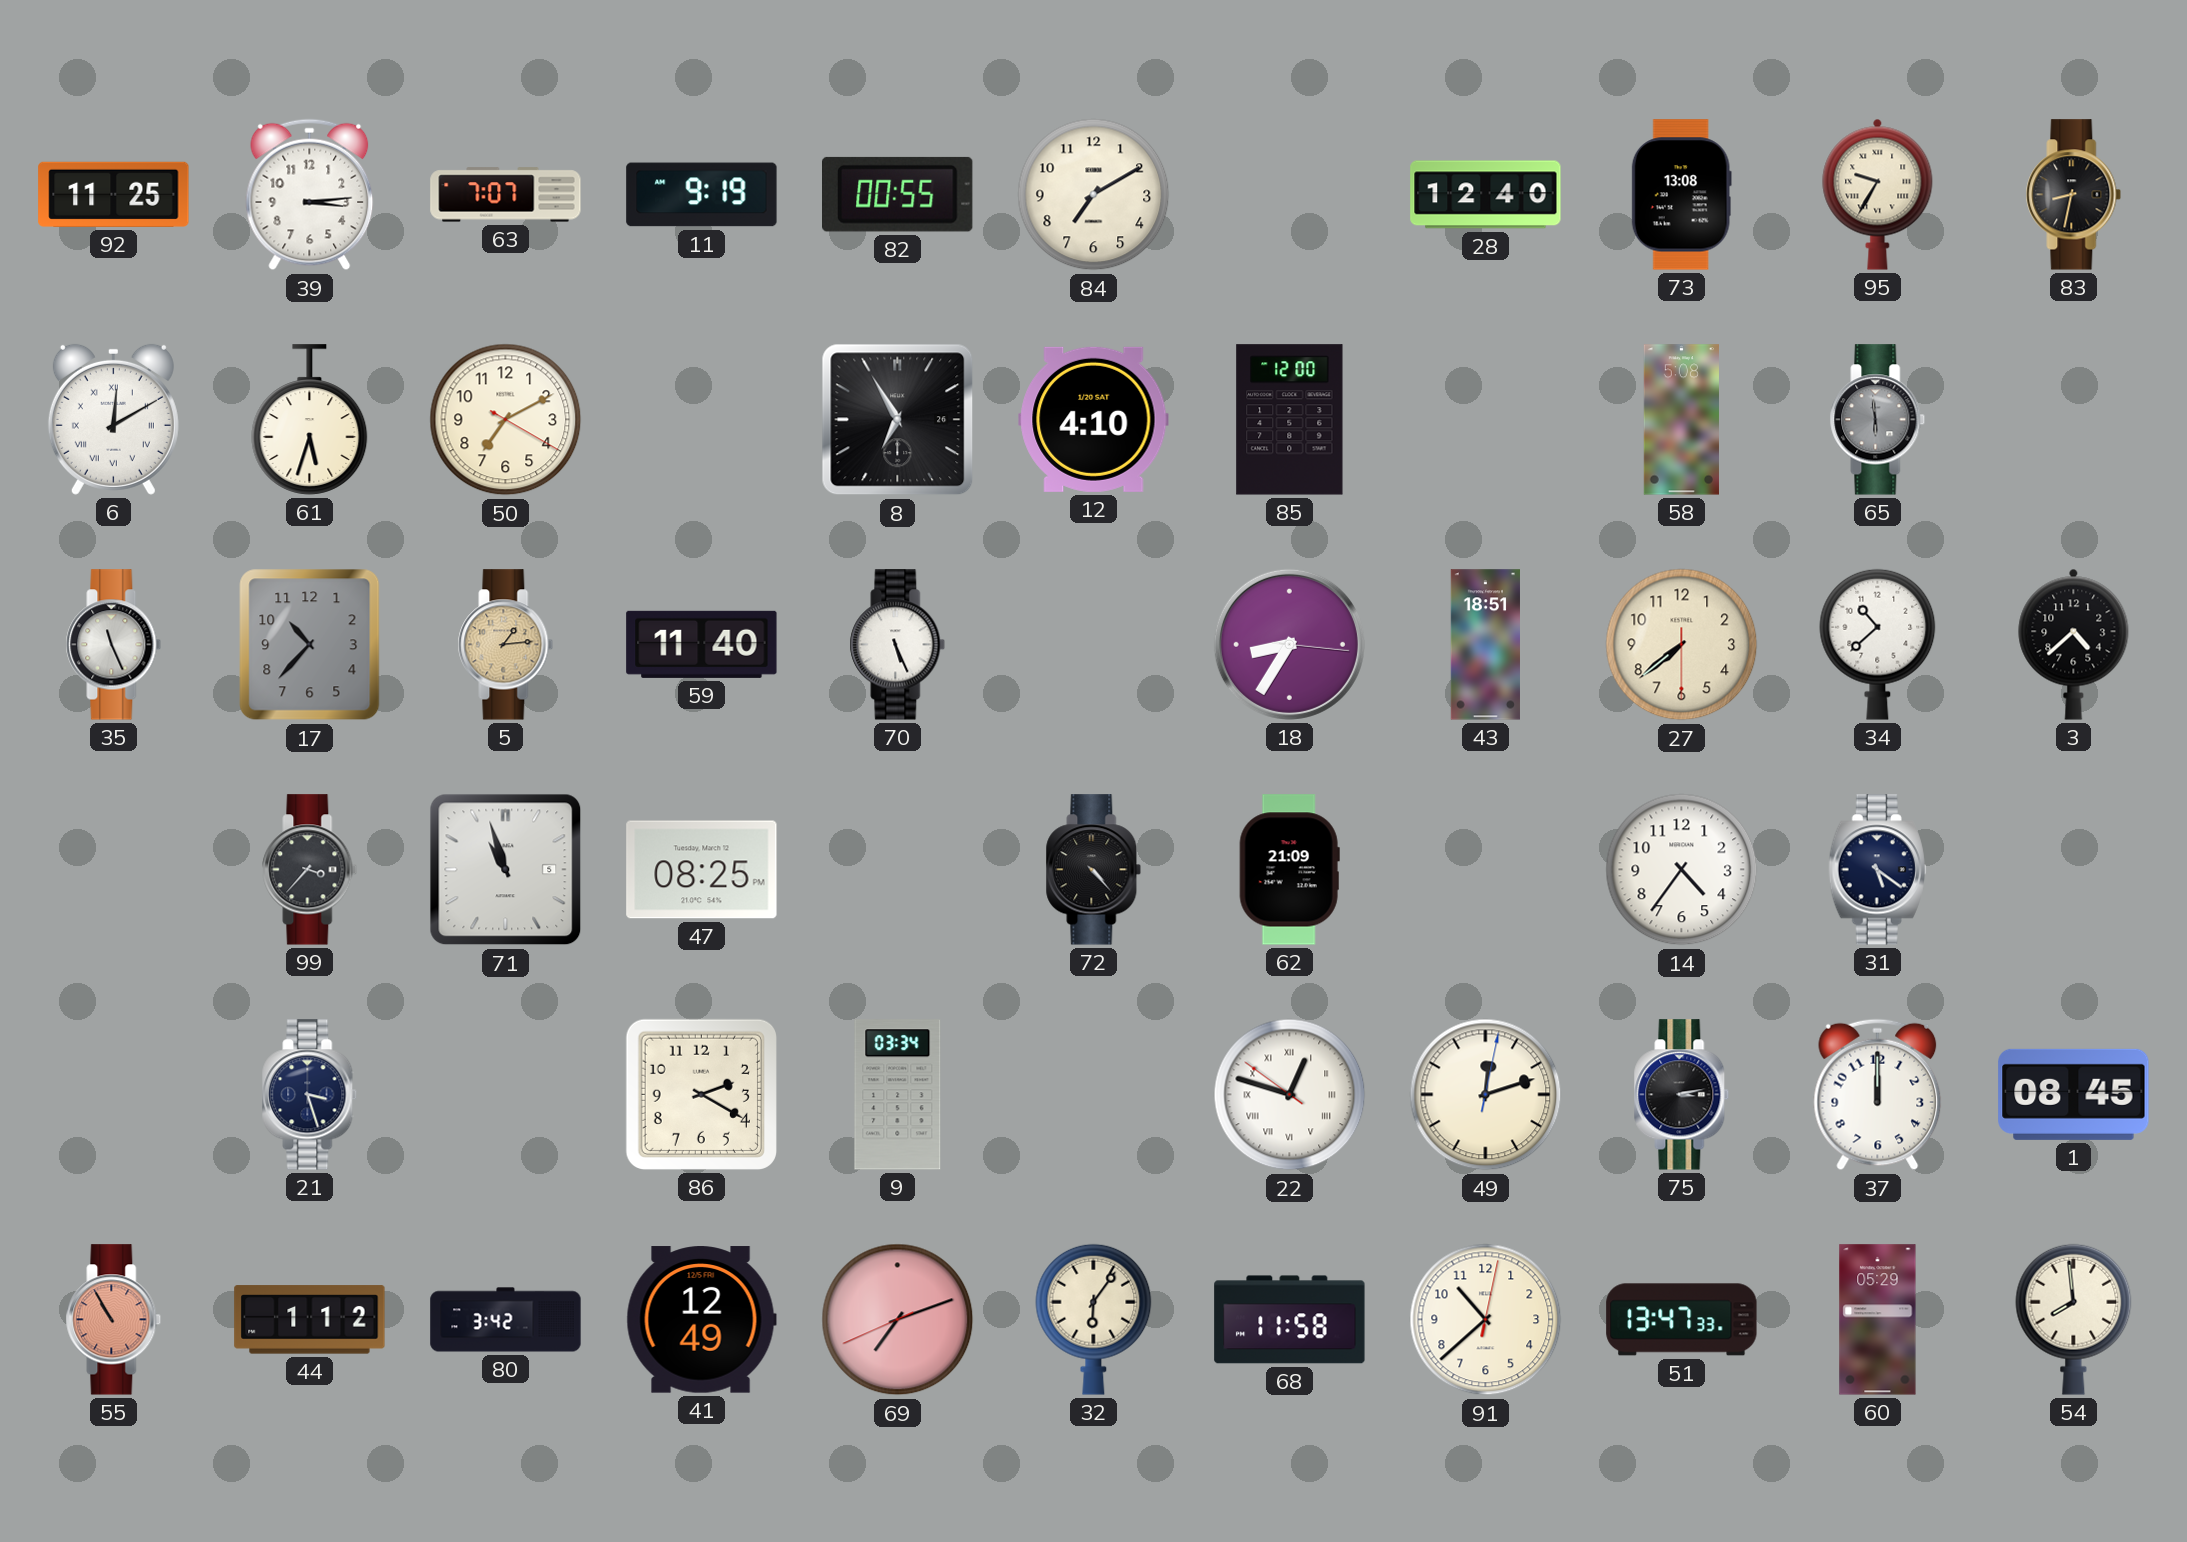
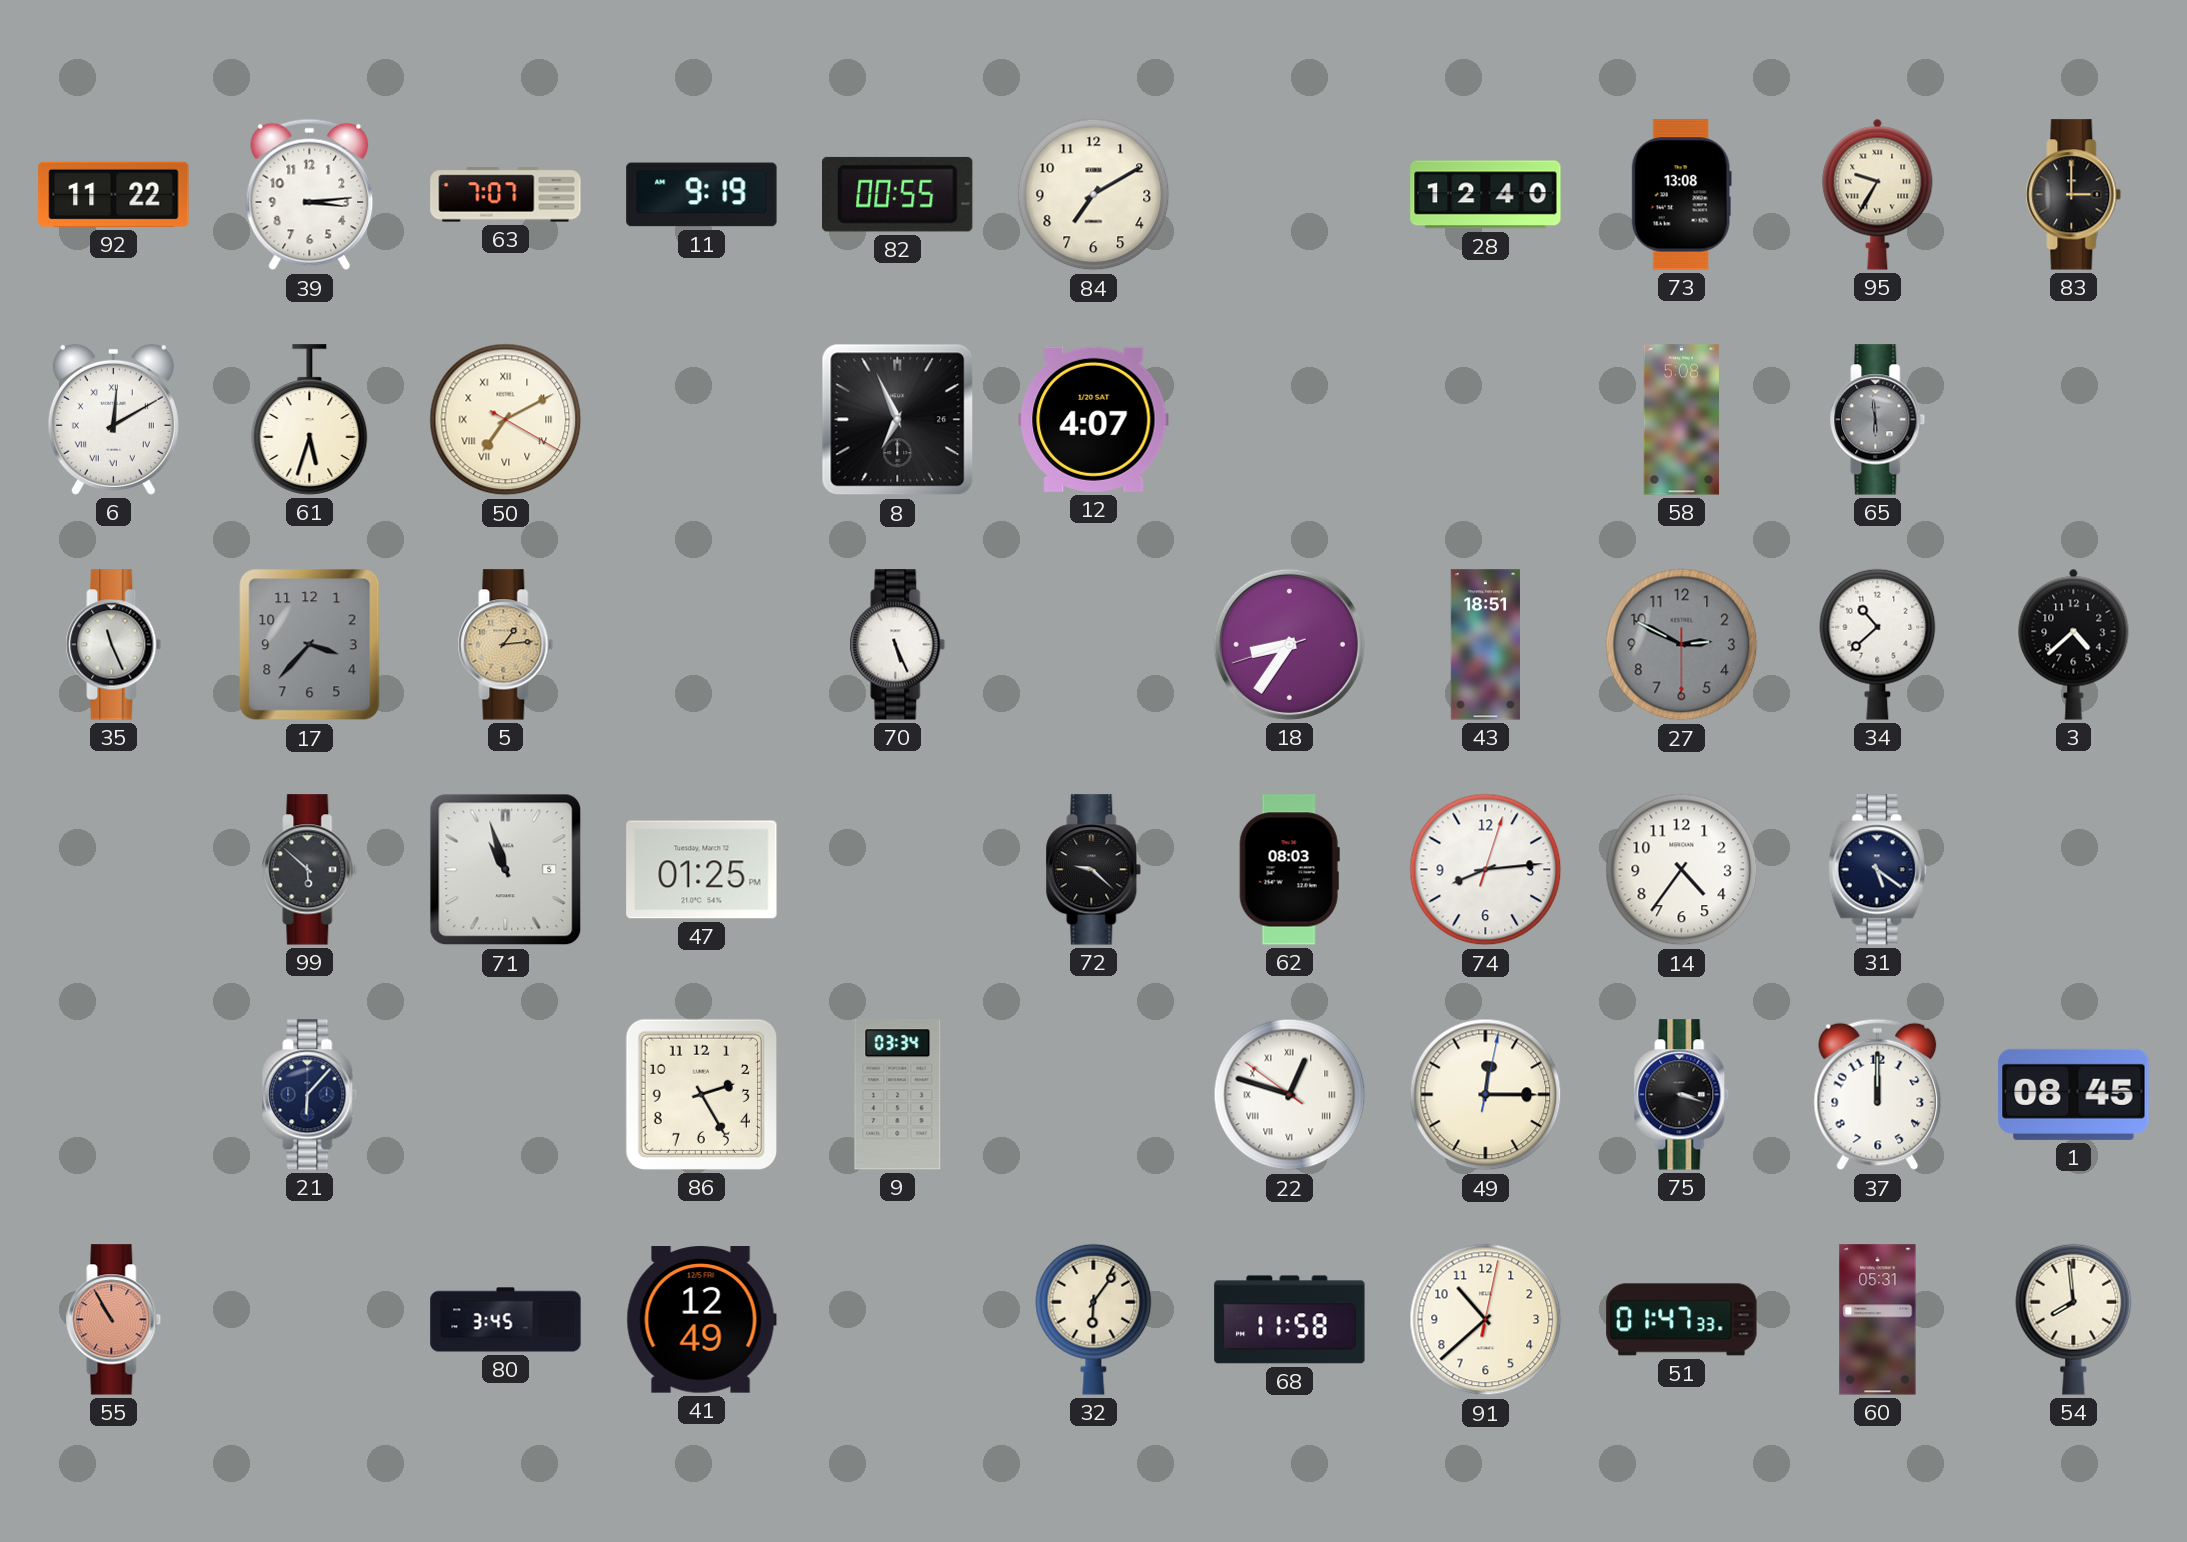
92: 11:25 -> 11:22
83: 8:32 -> 3:00
50 numerals: Arabic -> Roman
8: 6:55 -> 6:56
12: 4:10 -> 4:07
85: 12:00 -> none
17: 10:37 -> 3:37
59: 11:40 -> none
18: 8:35:16 -> 8:35:42
27: 7:38 -> 2:49
27 dial: cream -> grey
99: 3:37 -> 5:52
47: 08:25 -> 01:25
72: 4:23 -> 9:22
62: 21:09 -> 08:03
74: none -> 8:14
21: 3:27 -> 6:07
86: 2:20 -> 2:25
49: 12:12 -> 12:15
75: 3:13 -> 3:18
44: 1:12 -> none
80: 3:42 -> 3:45
69: 7:11 -> none
51: 13:47 -> 01:47
60: 05:29 -> 05:31
